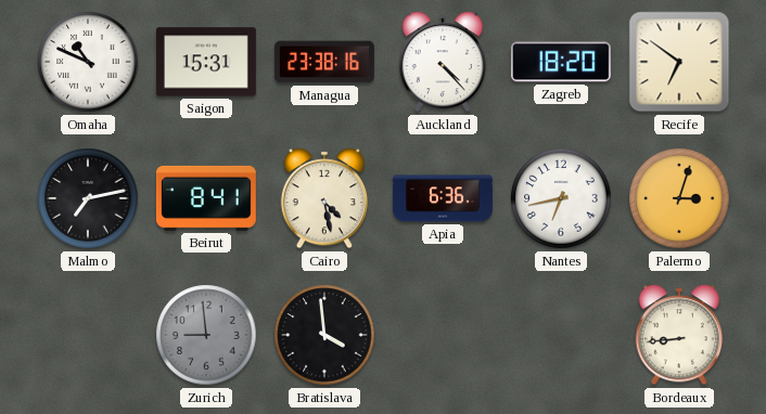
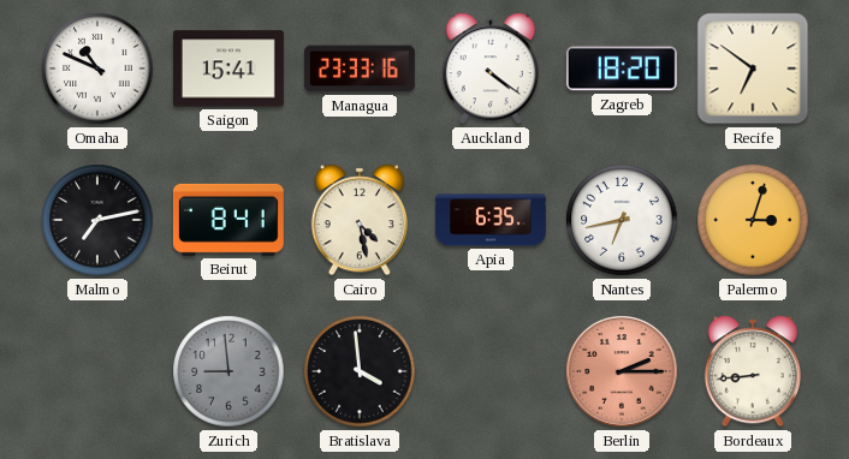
Saigon: 15:31 -> 15:41
Managua: 23:38 -> 23:33
Auckland: 4:23 -> 4:21
Apia: 6:36 -> 6:35
Berlin: none -> 2:15
